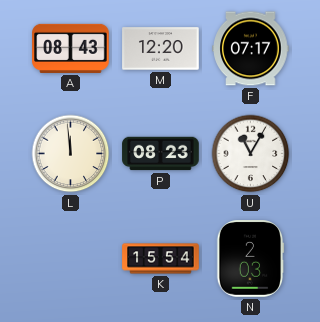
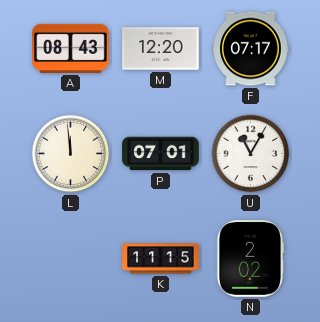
P: 08:23 -> 07:01
K: 15:54 -> 11:15
N: 2:03 -> 2:02
